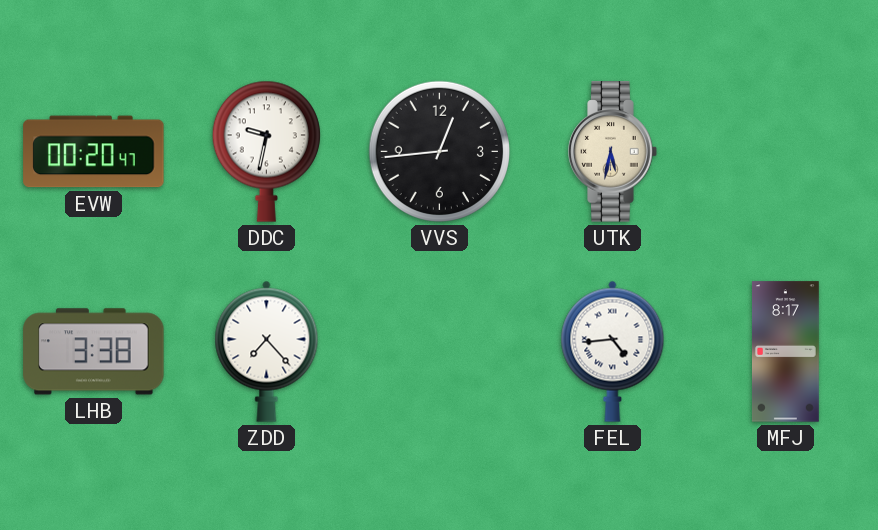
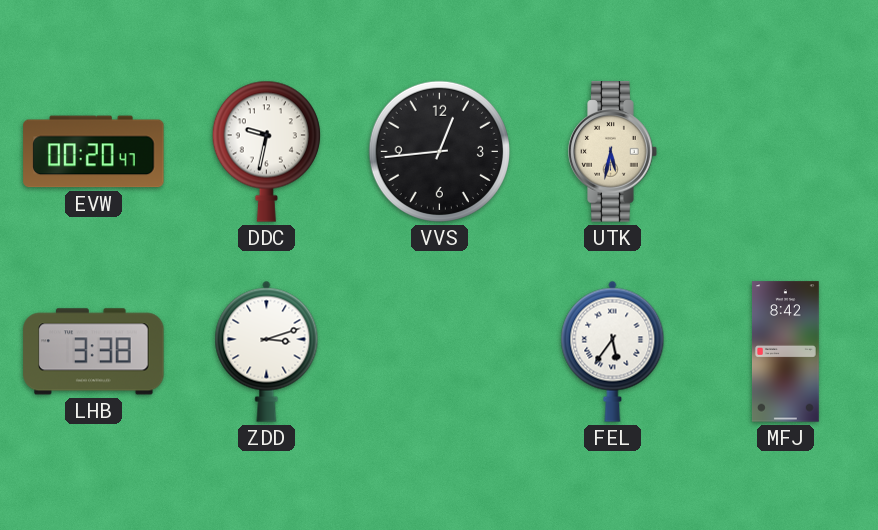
ZDD: 7:23 -> 3:12
FEL: 4:44 -> 5:36
MFJ: 8:17 -> 8:42
